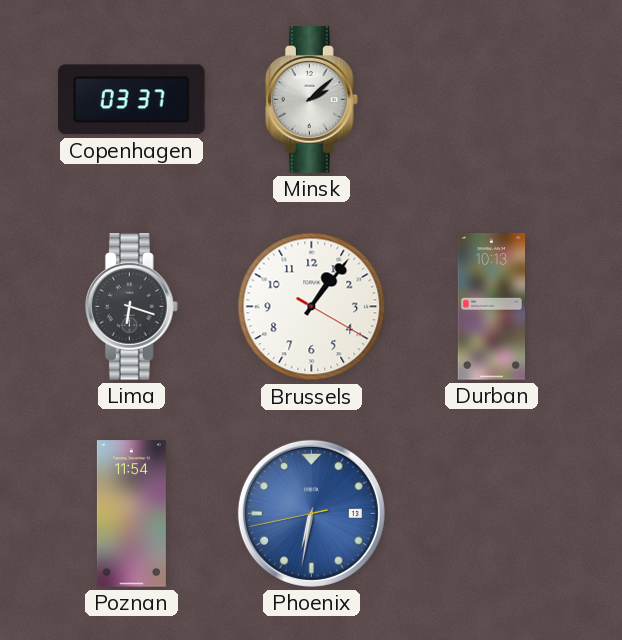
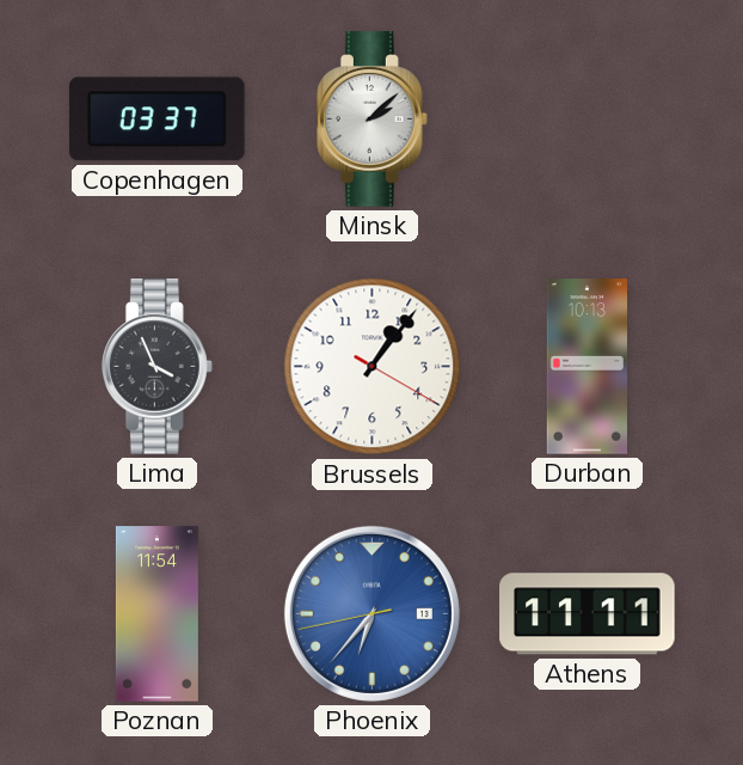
Lima: 6:18 -> 3:56
Phoenix: 6:31 -> 6:36
Athens: none -> 11:11
